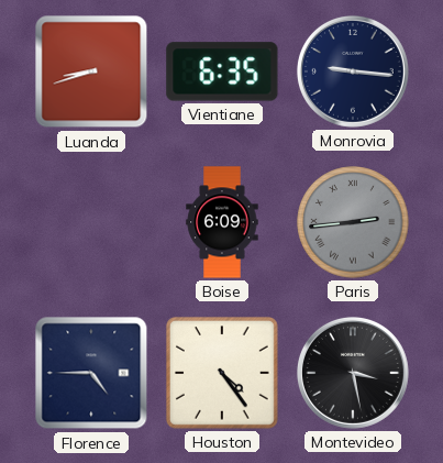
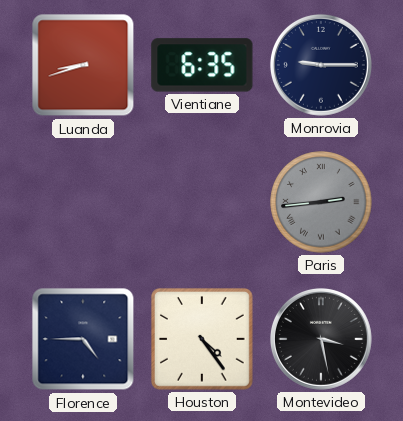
Monrovia: 9:16 -> 9:15
Boise: 6:09 -> none
